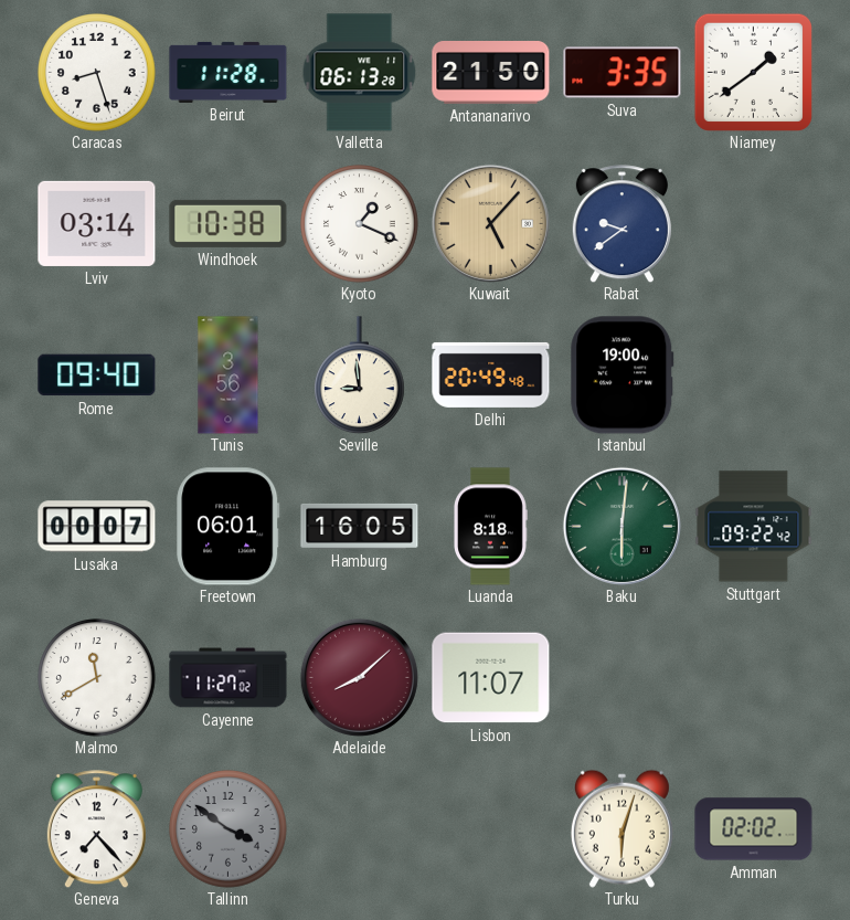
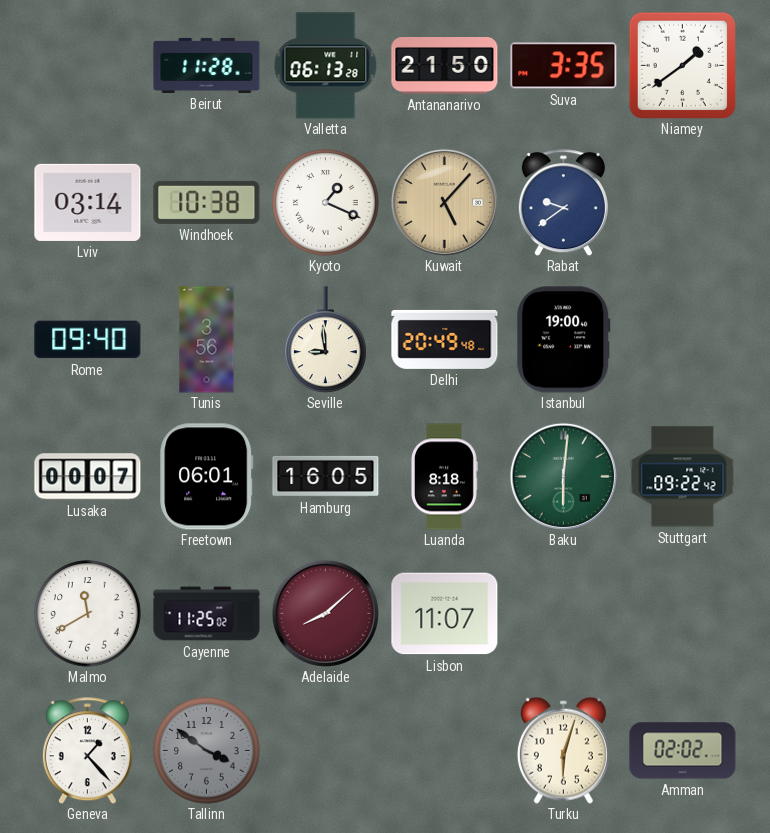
Caracas: 8:27 -> none
Cayenne: 11:27 -> 11:25
Geneva: 7:23 -> 1:23
